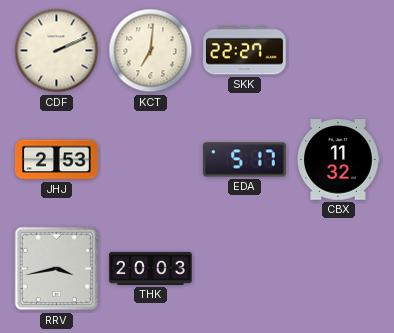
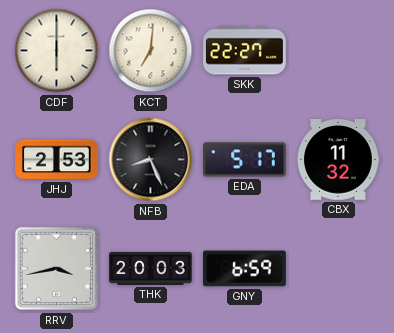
CDF: 2:11 -> 6:00
NFB: none -> 8:26
GNY: none -> 6:59
